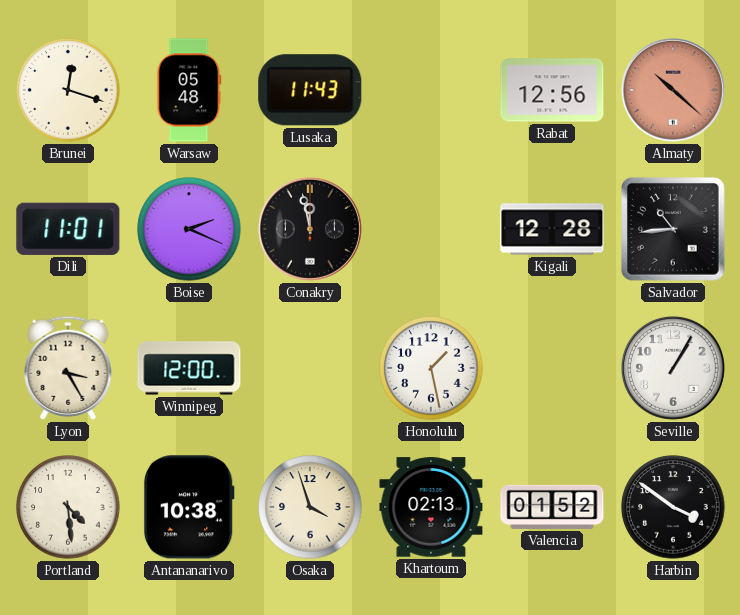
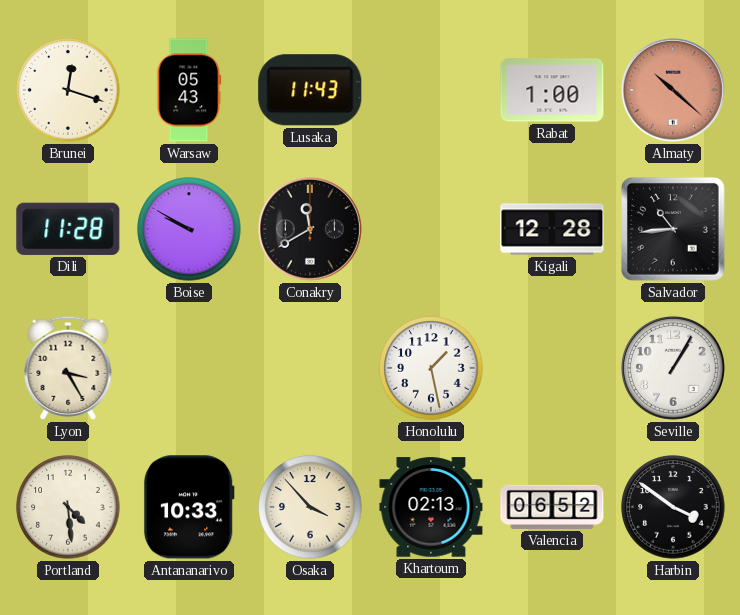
Warsaw: 05:48 -> 05:43
Rabat: 12:56 -> 1:00
Dili: 11:01 -> 11:28
Boise: 2:19 -> 9:50
Conakry: 11:58 -> 11:40
Winnipeg: 12:00 -> none
Antananarivo: 10:38 -> 10:33
Osaka: 3:57 -> 3:53
Valencia: 01:52 -> 06:52
